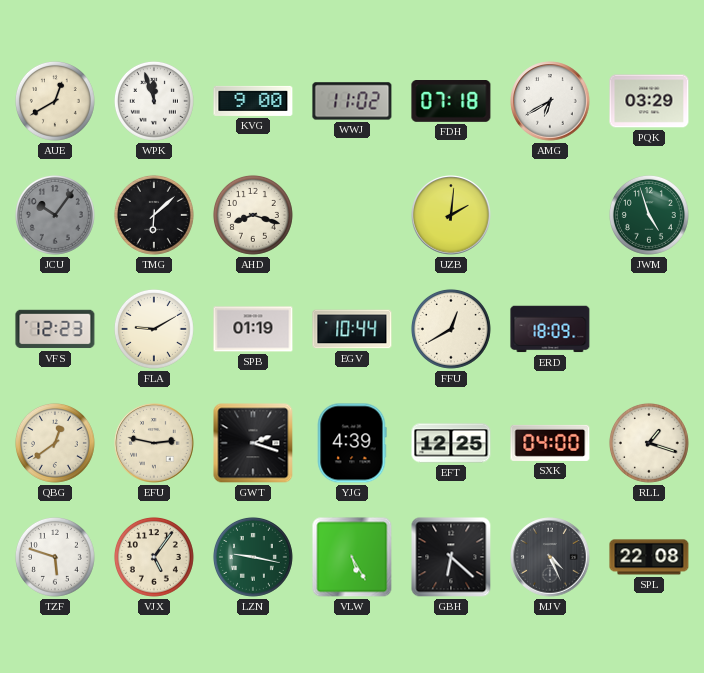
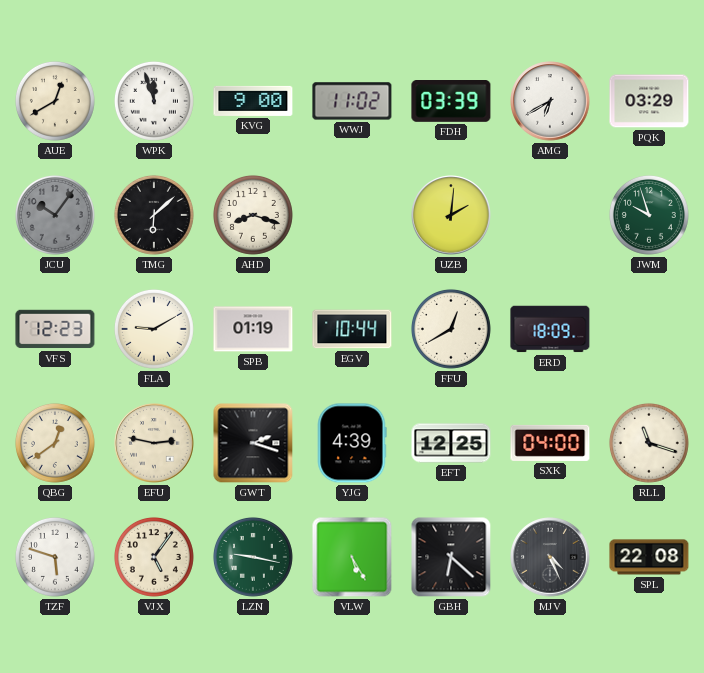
FDH: 07:18 -> 03:39
JWM: 4:57 -> 9:57
RLL: 1:18 -> 11:18
